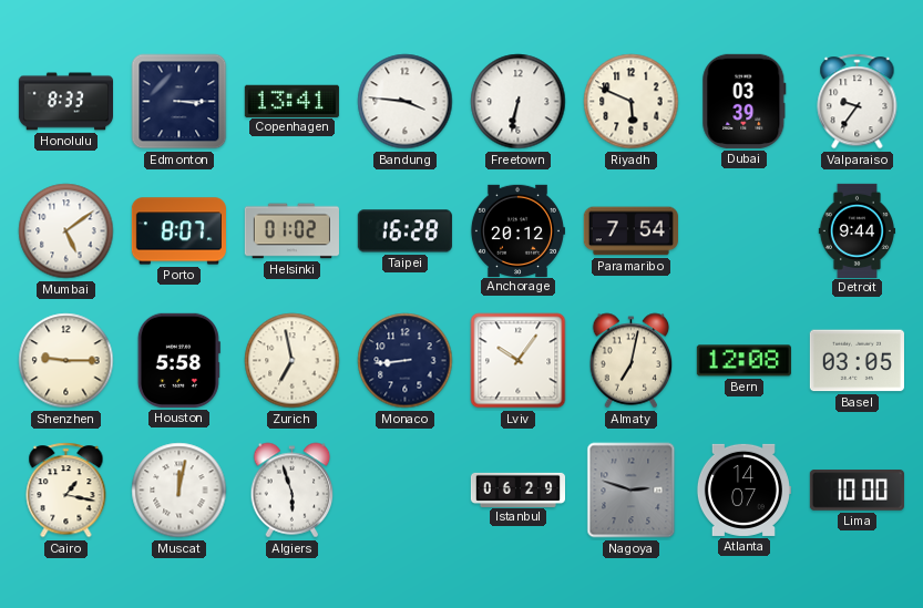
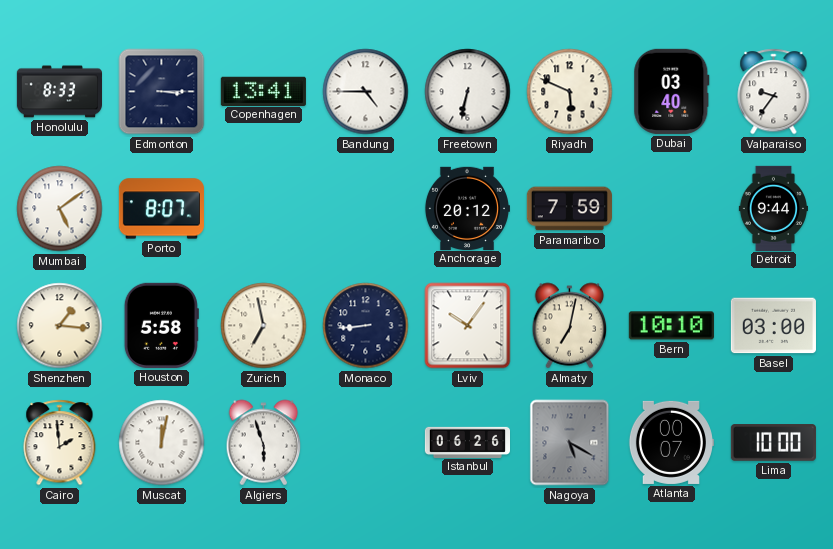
Bandung: 3:46 -> 4:45
Dubai: 03:39 -> 03:40
Helsinki: 01:02 -> none
Taipei: 16:28 -> none
Paramaribo: 7:54 -> 7:59
Shenzhen: 9:15 -> 1:16
Bern: 12:08 -> 10:10
Basel: 03:05 -> 03:00
Cairo: 1:17 -> 1:59
Istanbul: 06:29 -> 06:26
Nagoya: 2:48 -> 5:20
Atlanta: 14:07 -> 00:07
